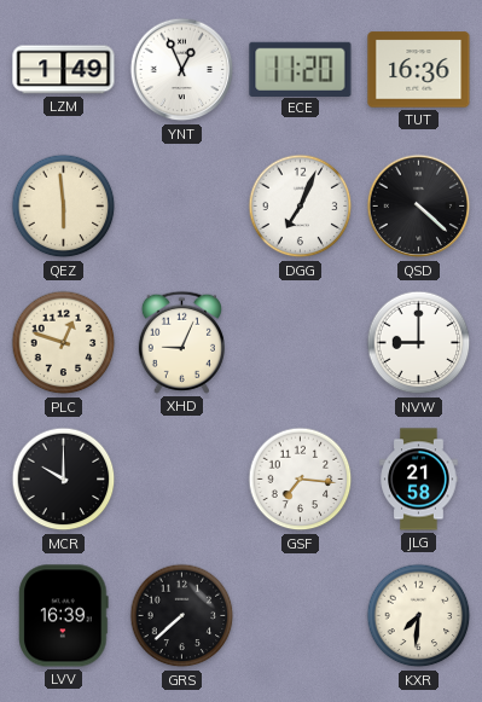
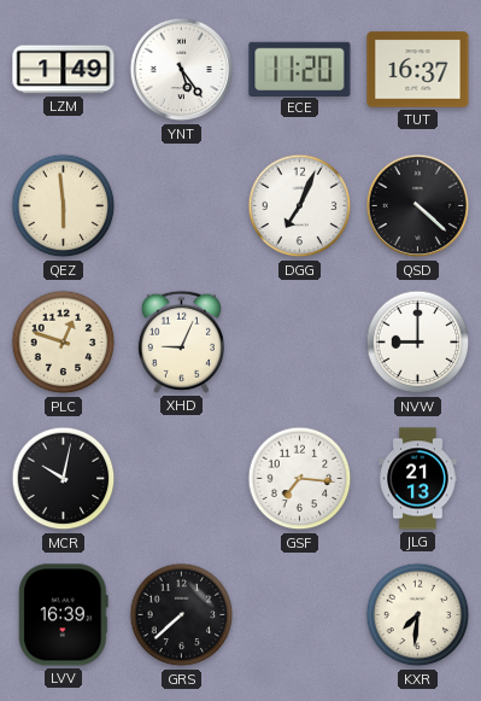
YNT: 12:56 -> 5:24
TUT: 16:36 -> 16:37
MCR: 10:00 -> 10:02
JLG: 21:58 -> 21:13
